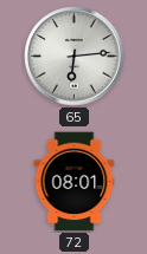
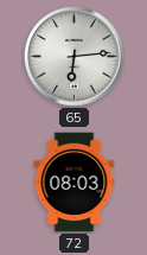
72: 08:01 -> 08:03
